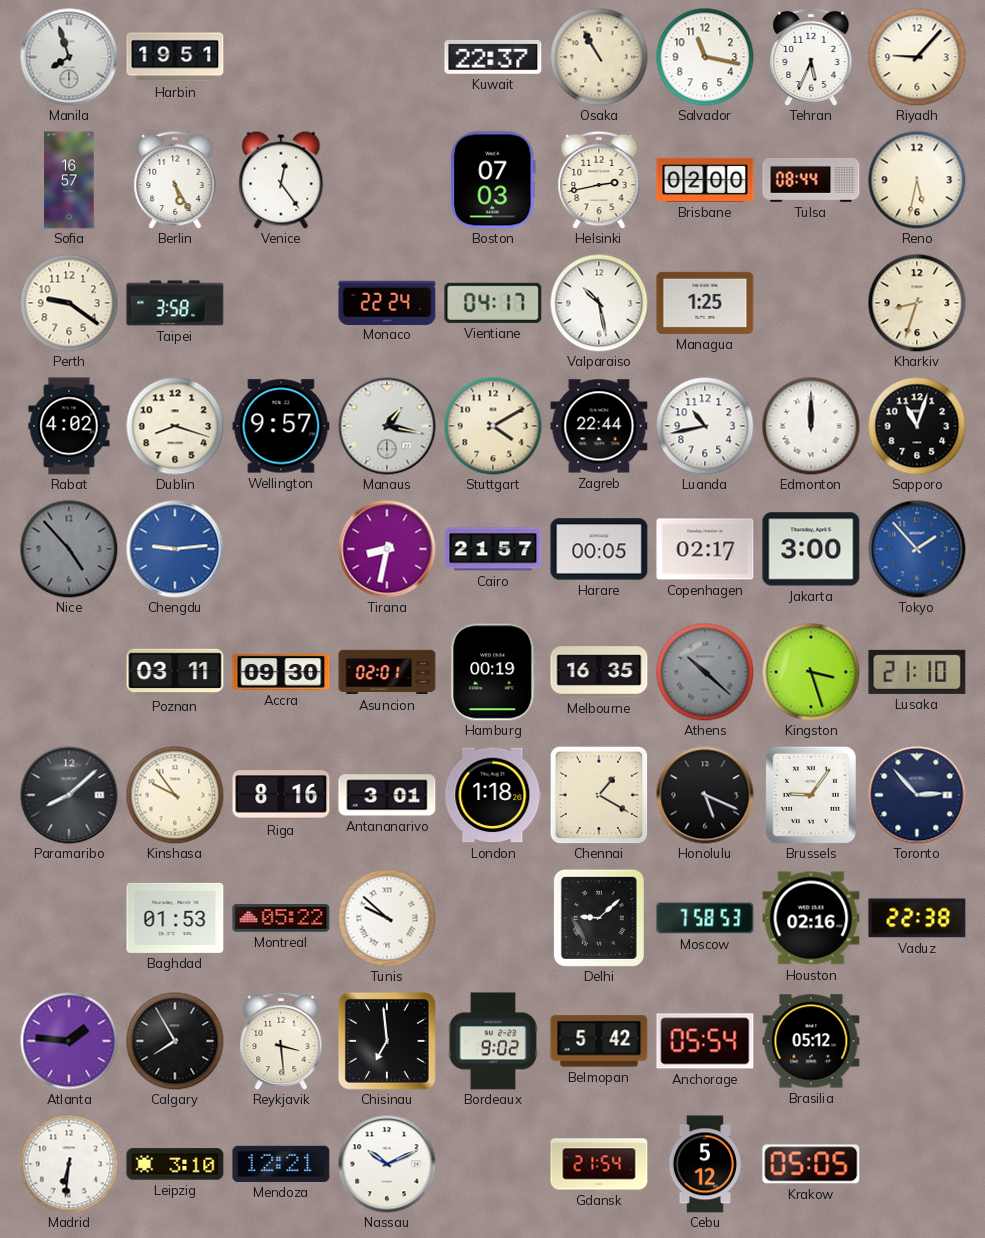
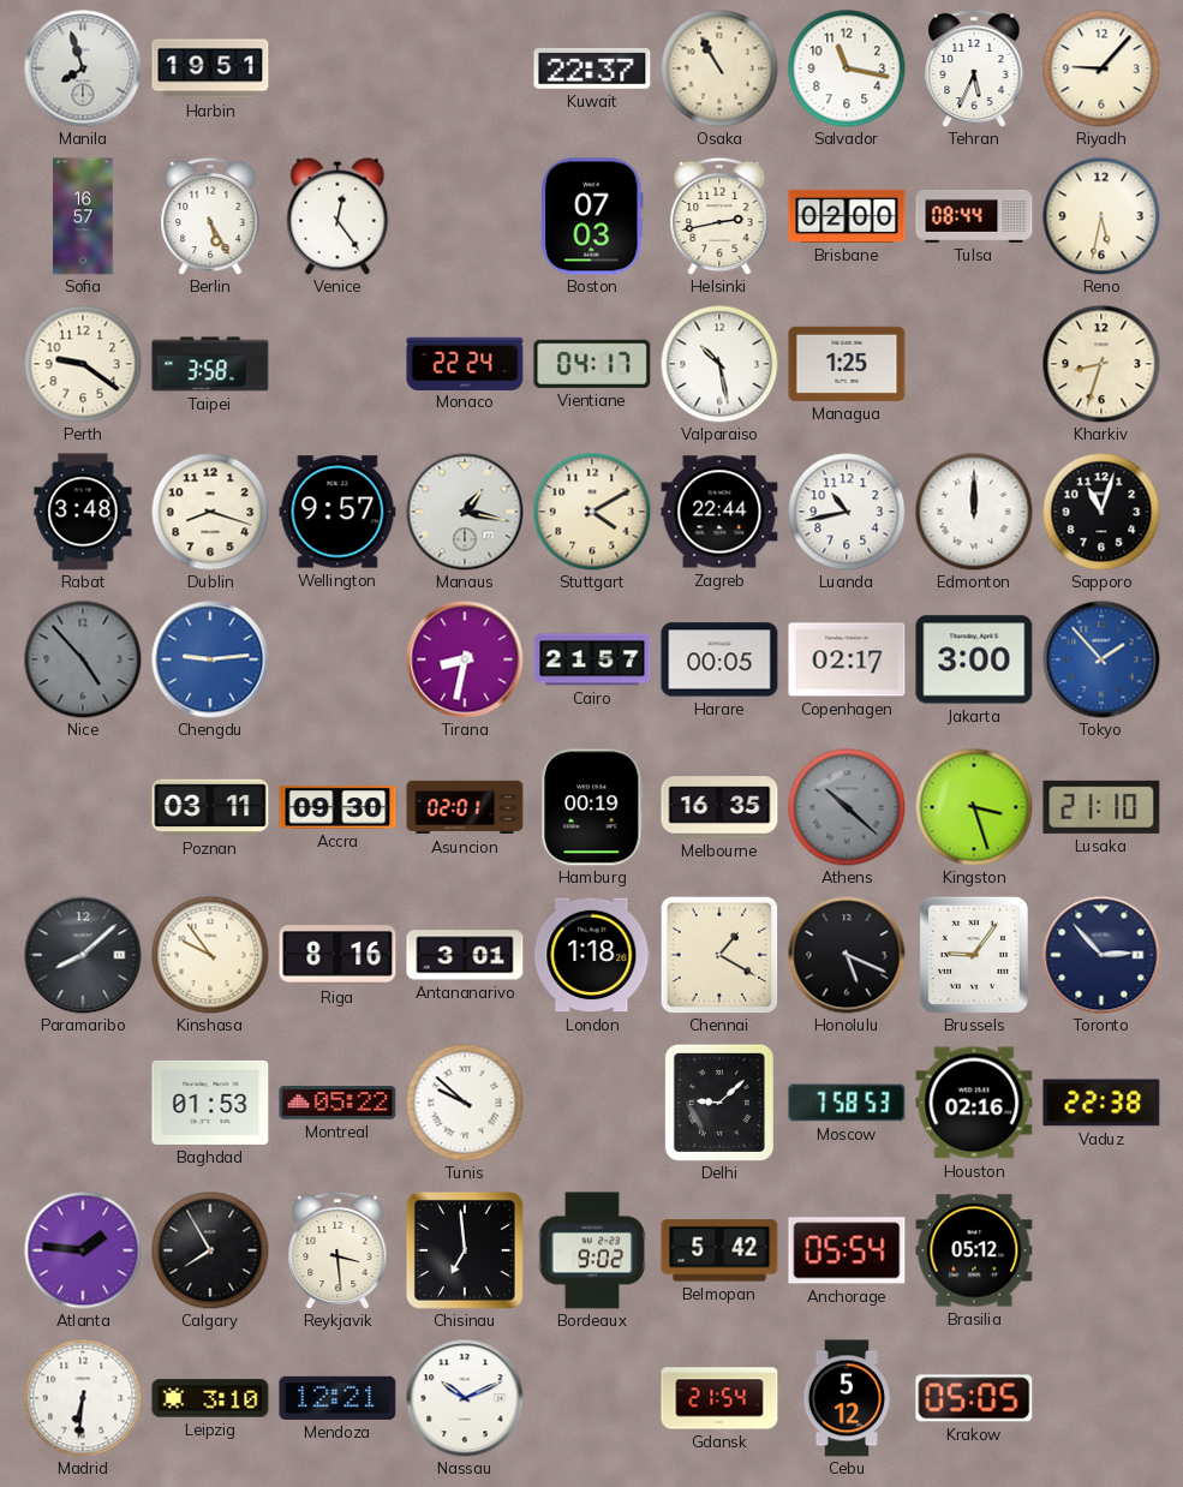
Rabat: 4:02 -> 3:48
